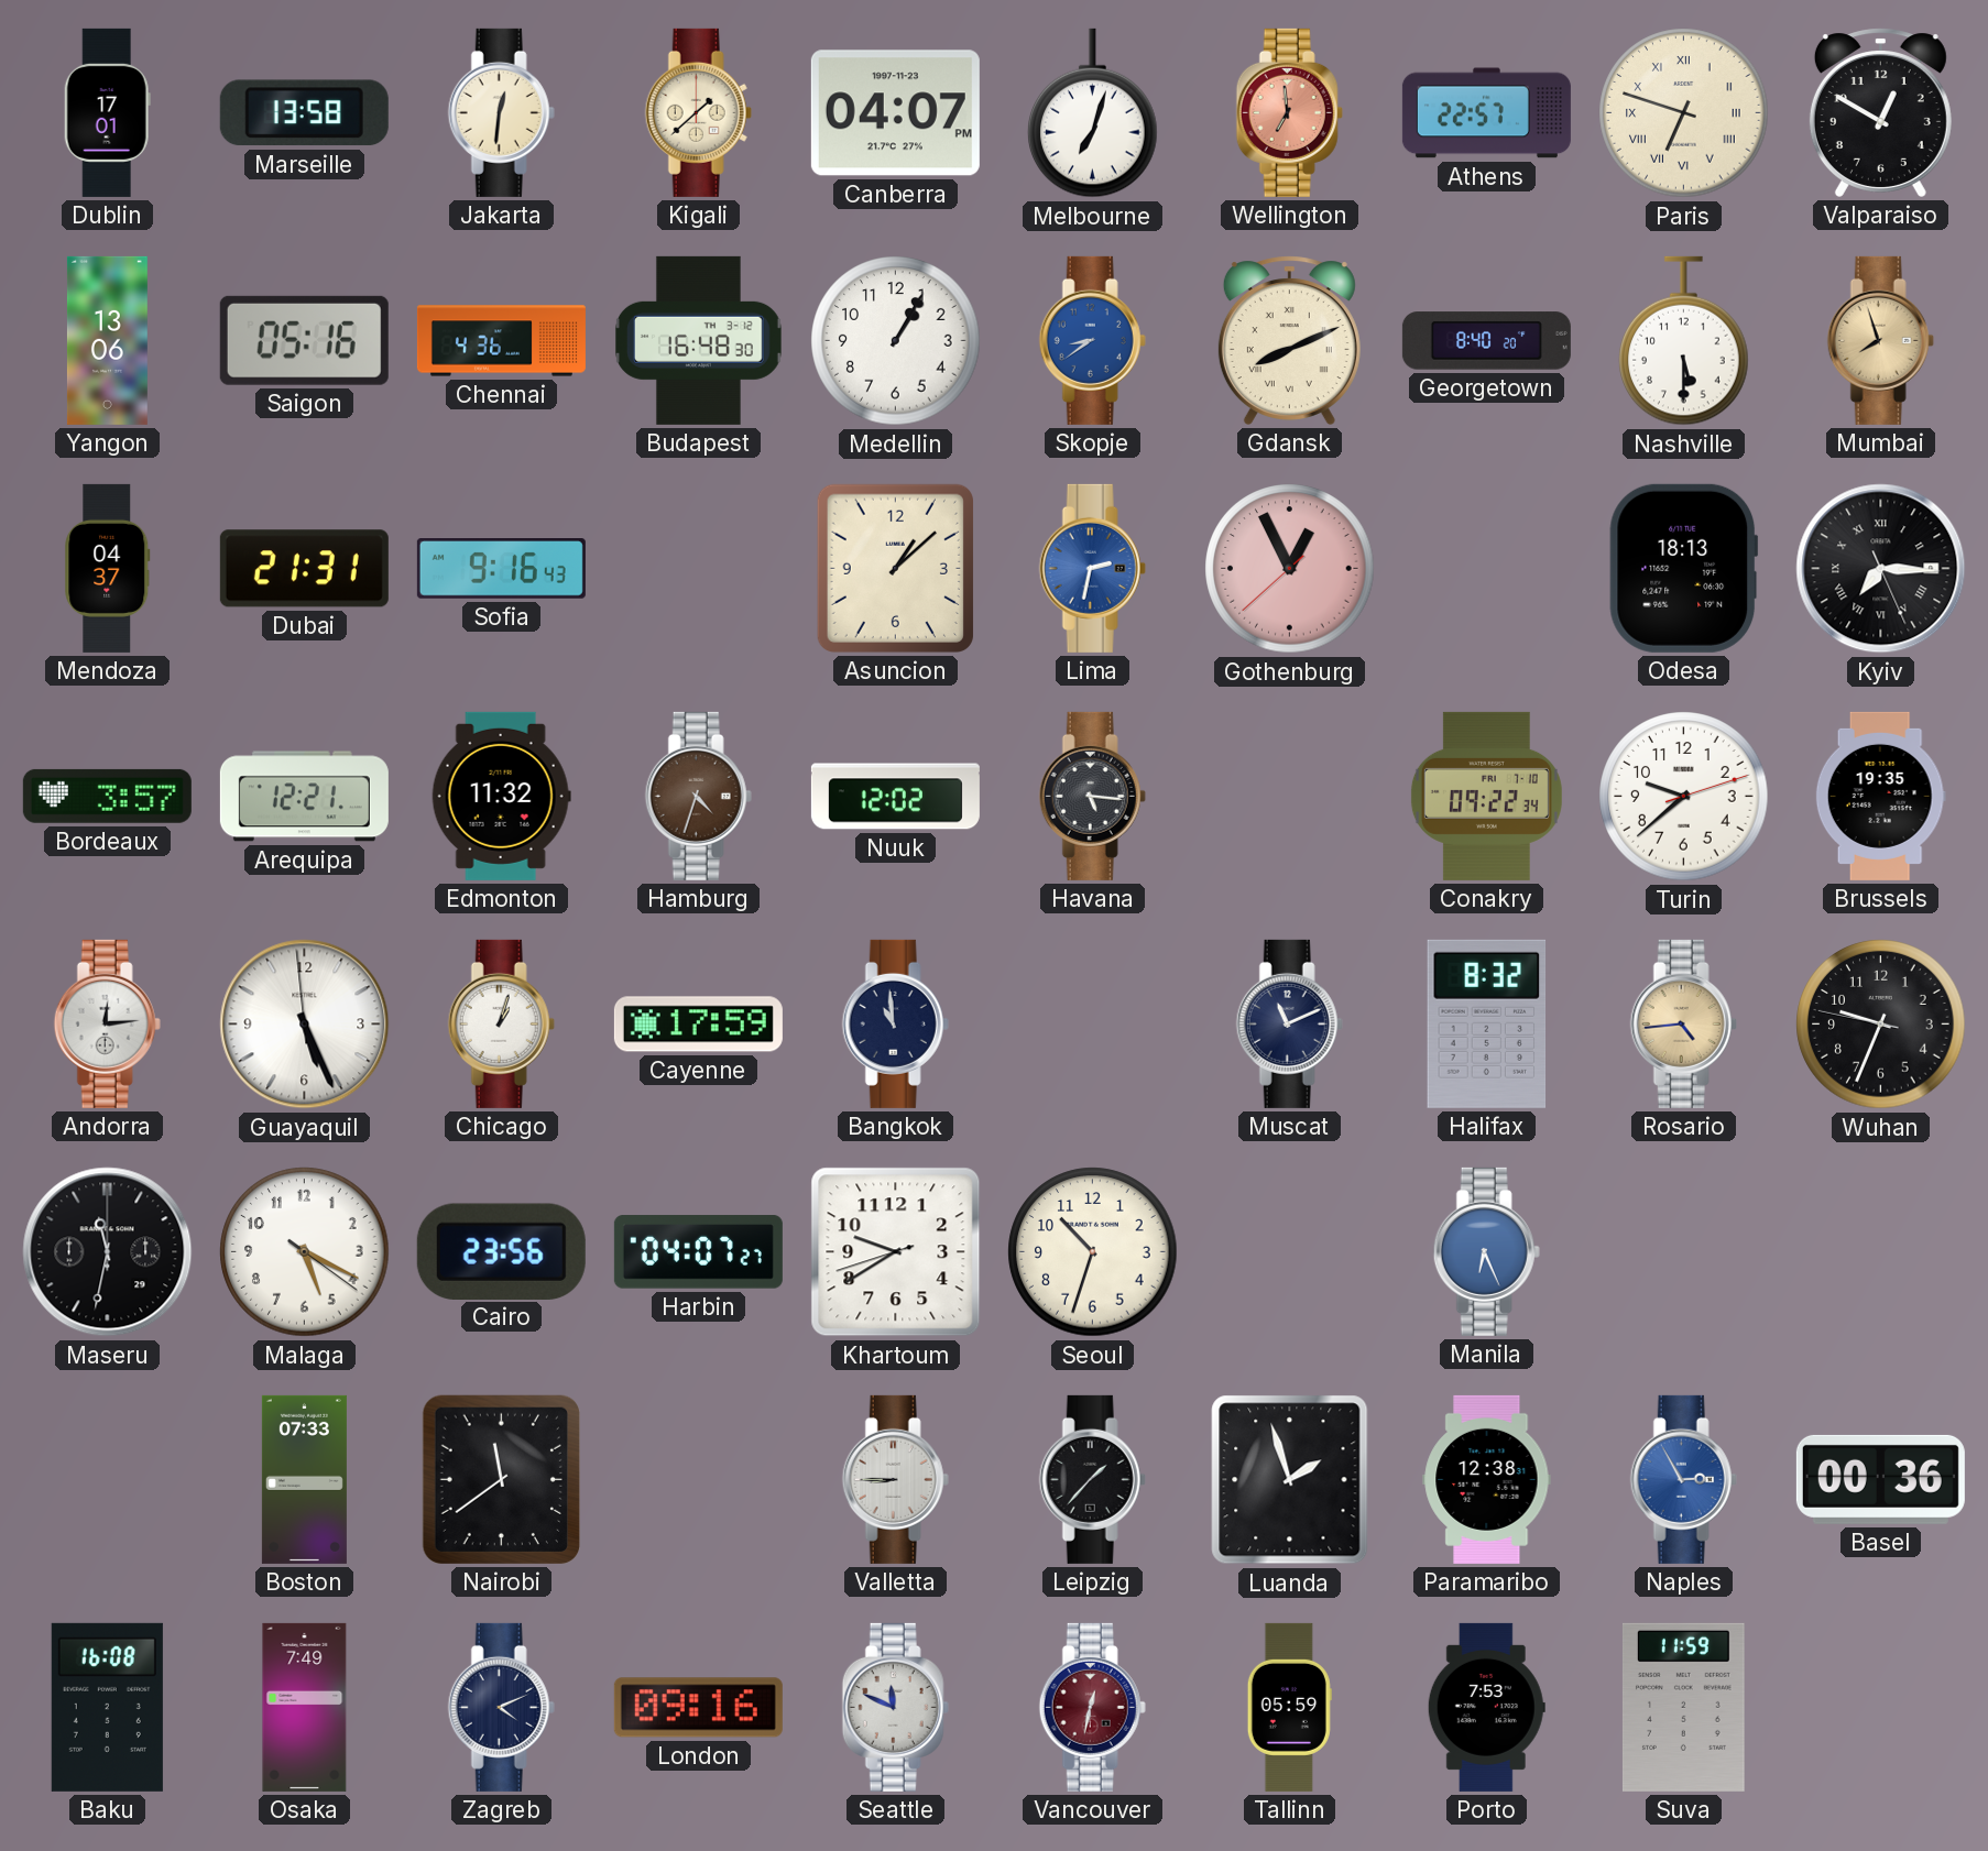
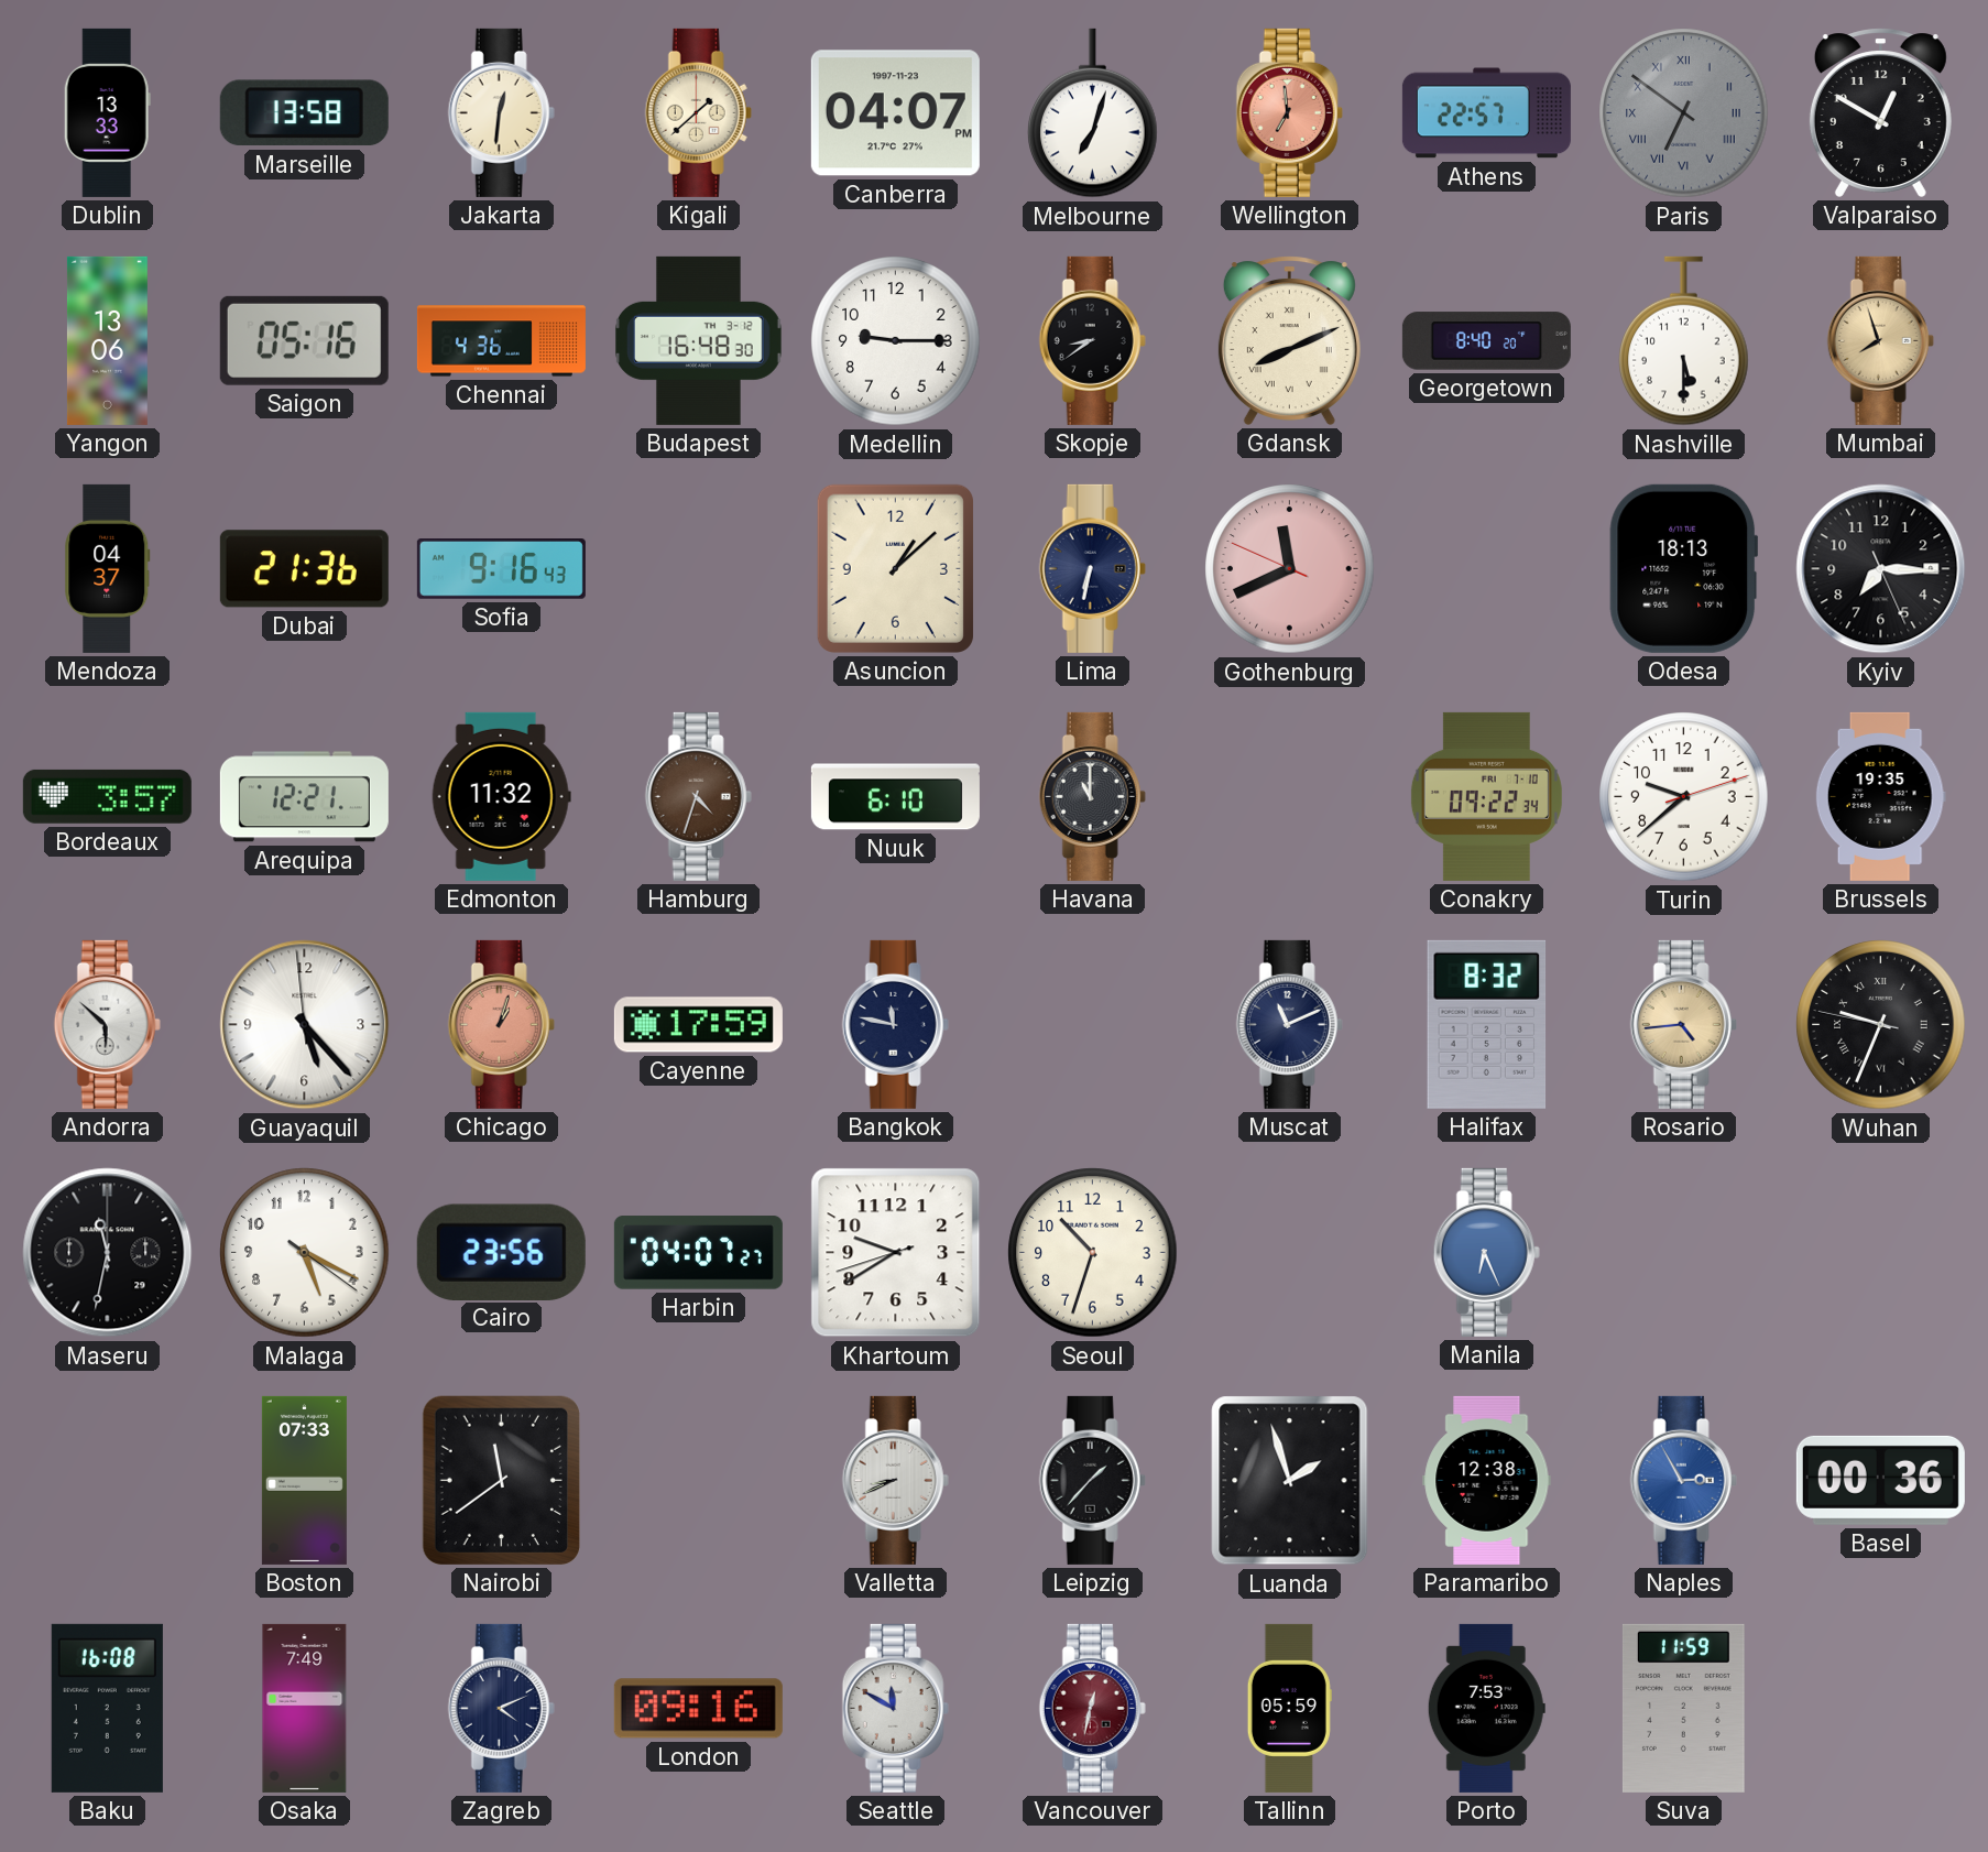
Dublin: 17:01 -> 13:33
Paris: 6:48 -> 6:51
Paris dial: cream -> grey
Medellin: 1:05 -> 9:15
Skopje dial: blue -> black
Dubai: 21:31 -> 21:36
Lima: 2:32 -> 6:32
Lima dial: blue -> navy
Gothenburg: 12:55 -> 11:40
Kyiv numerals: Roman -> Arabic
Nuuk: 12:02 -> 6:10
Havana: 5:16 -> 11:00
Andorra: 12:14 -> 5:52
Guayaquil: 5:25 -> 5:22
Chicago dial: white -> salmon
Bangkok: 10:59 -> 11:47
Wuhan numerals: Arabic -> Roman
Valletta: 8:45 -> 8:41
Seattle: 11:49 -> 11:50
